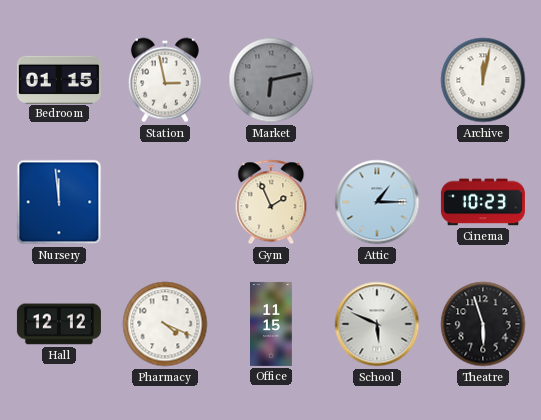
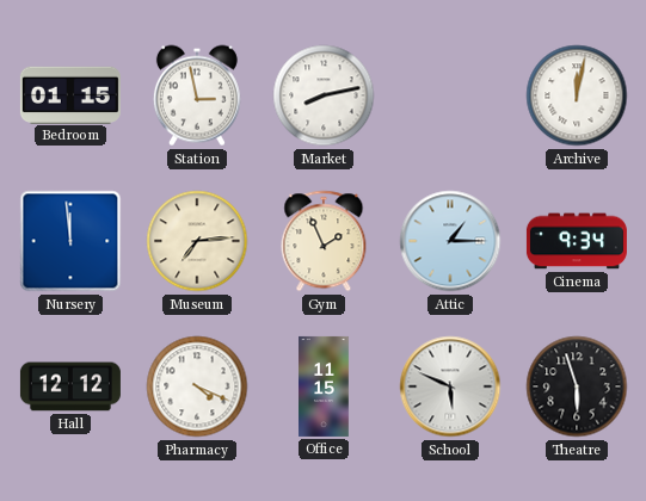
Market: 6:13 -> 8:13
Market dial: grey -> white
Museum: none -> 7:14
Cinema: 10:23 -> 9:34
